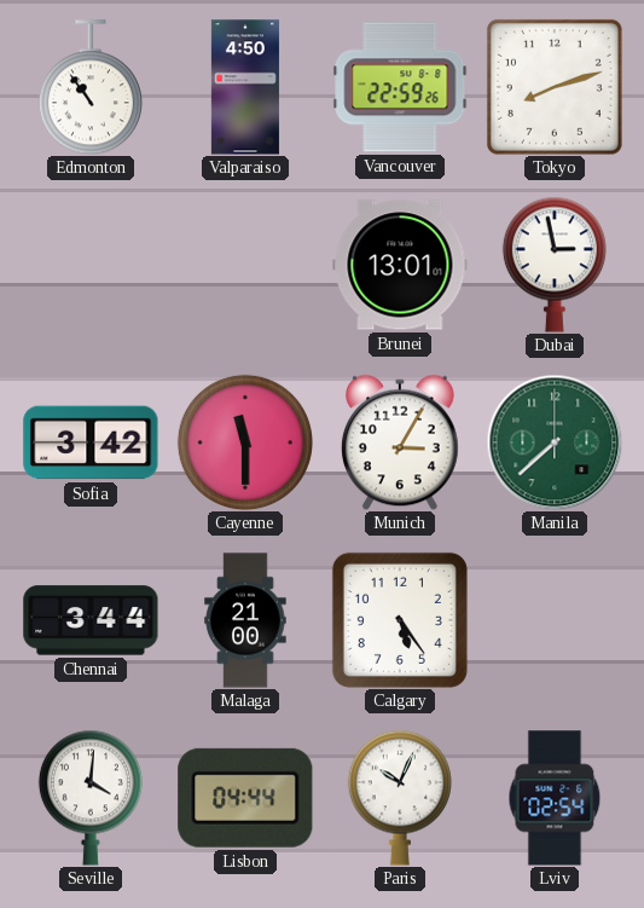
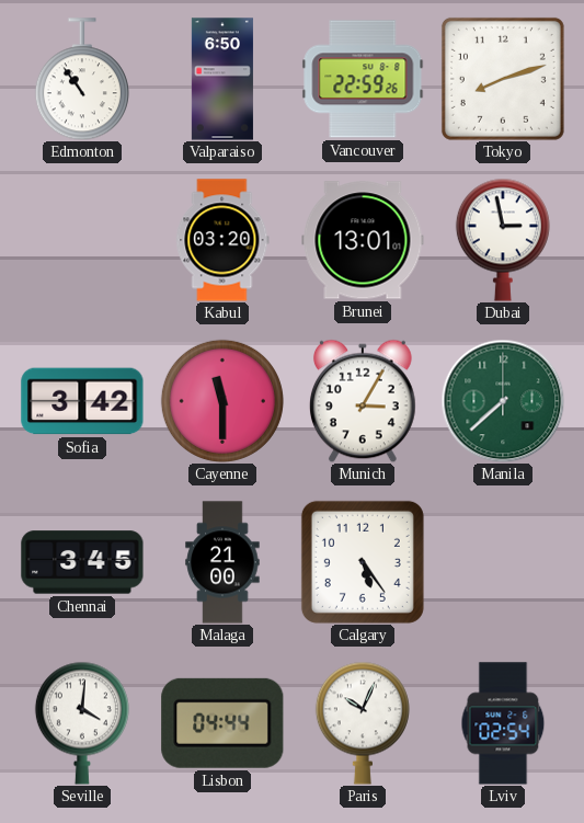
Valparaiso: 4:50 -> 6:50
Kabul: none -> 03:20
Chennai: 3:44 -> 3:45
